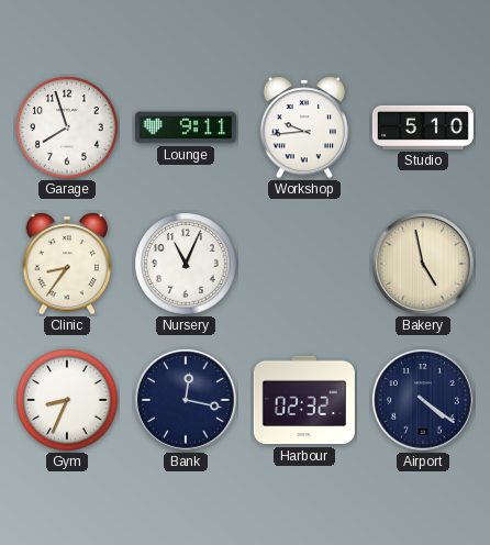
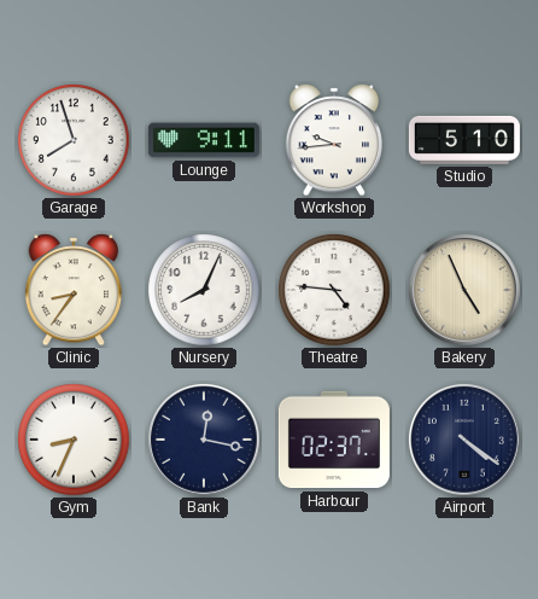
Nursery: 11:04 -> 8:04
Theatre: none -> 4:46
Bakery: 4:58 -> 4:56
Harbour: 02:32 -> 02:37
